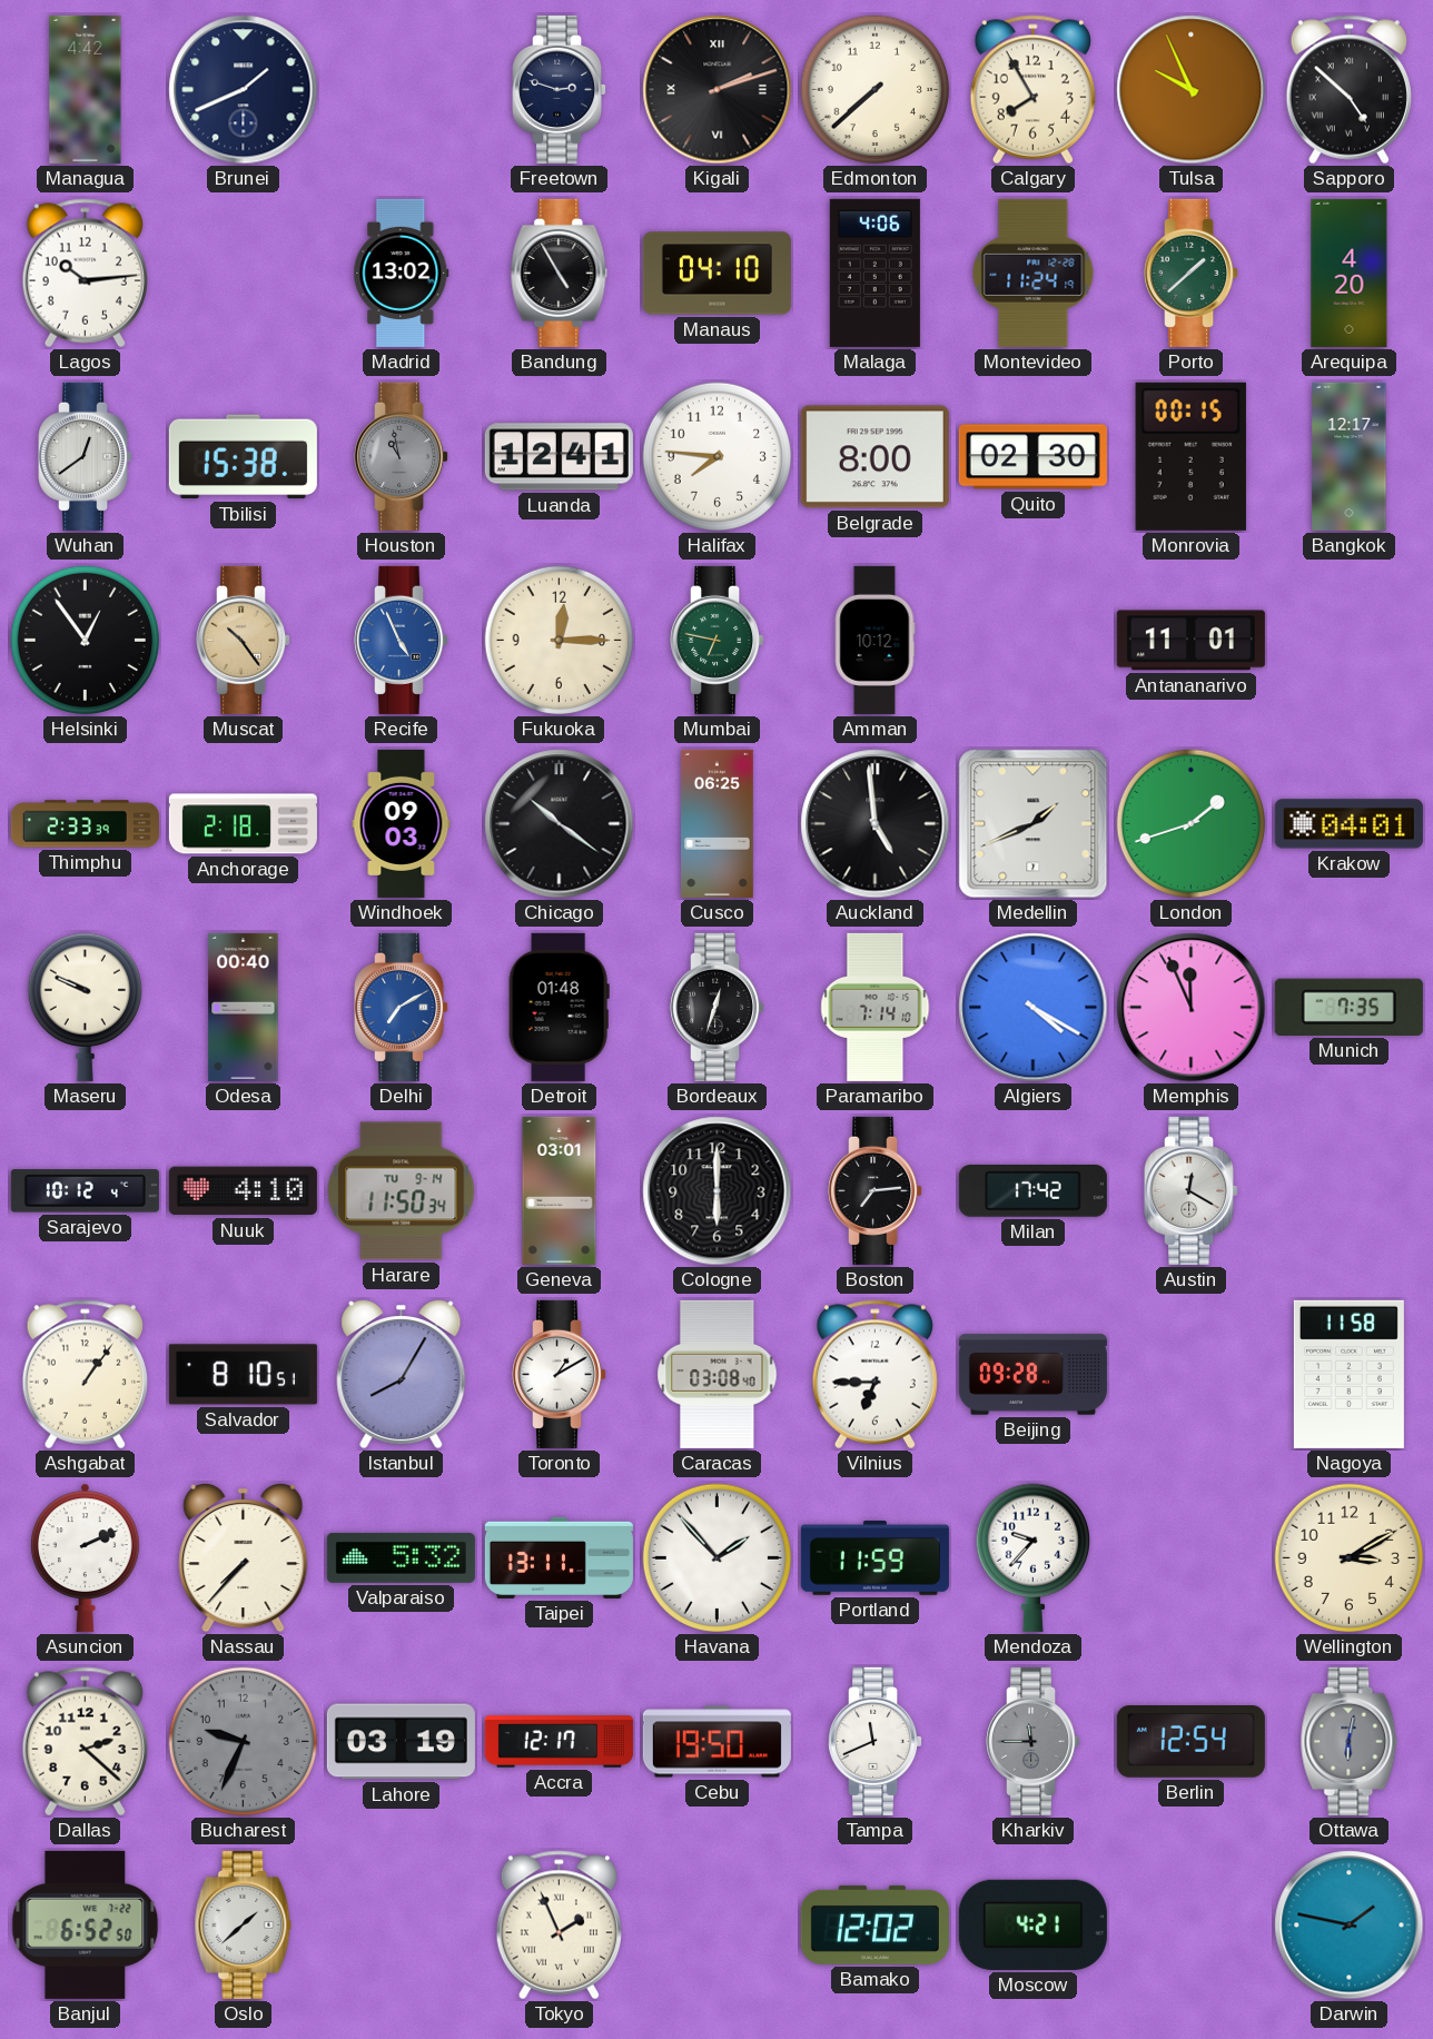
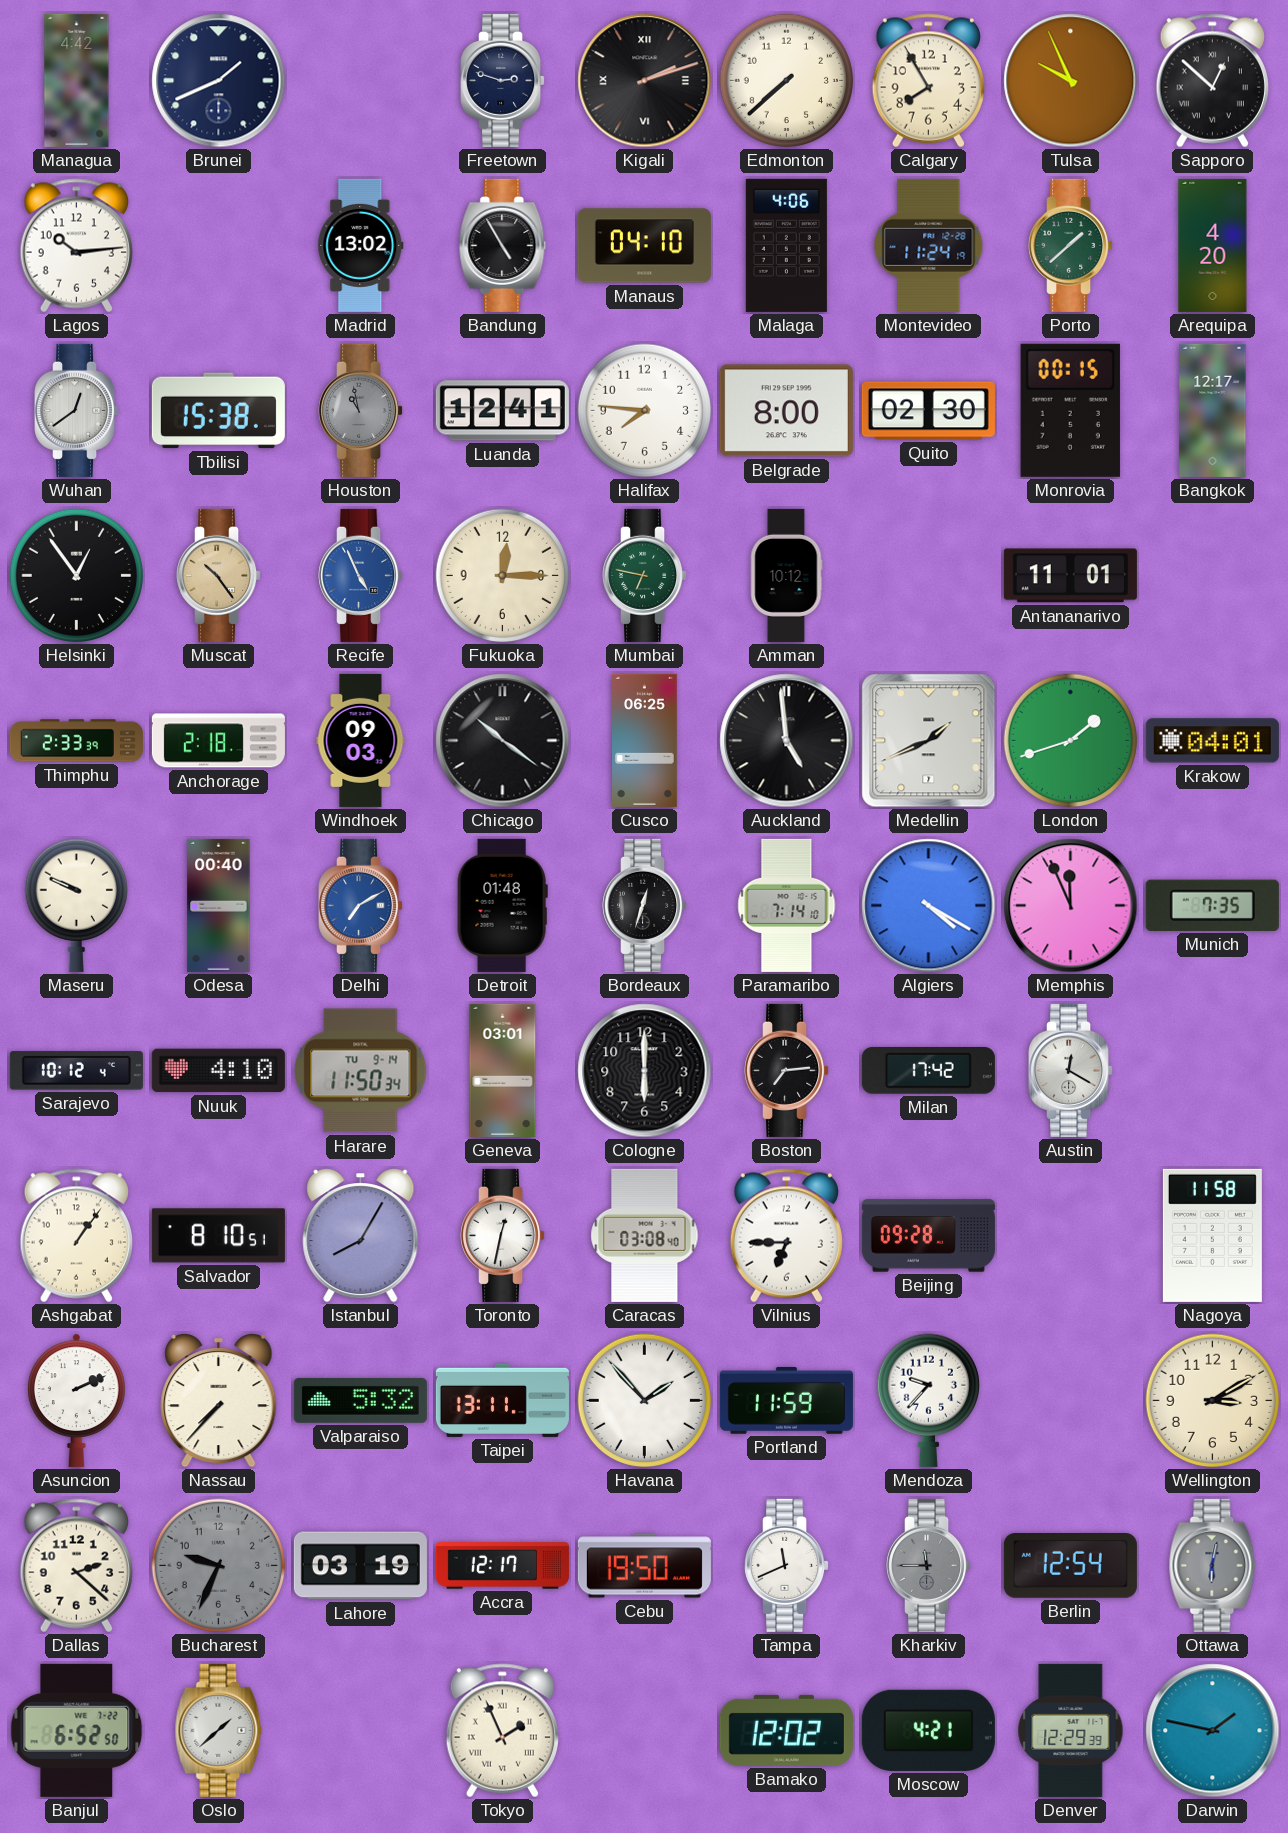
Sapporo: 4:52 -> 12:52
Toronto: 1:10 -> 12:32
Denver: none -> 12:29
